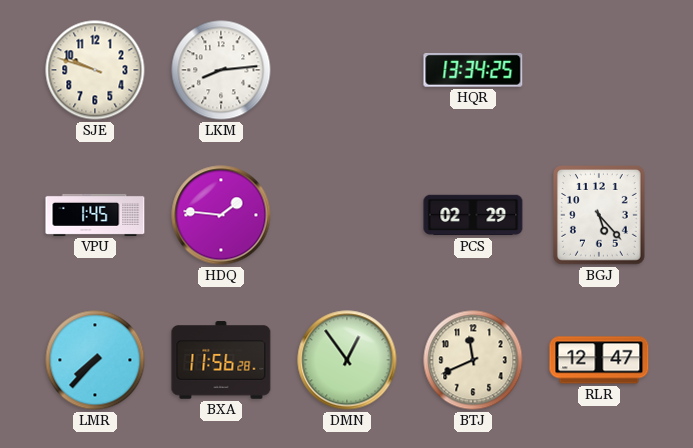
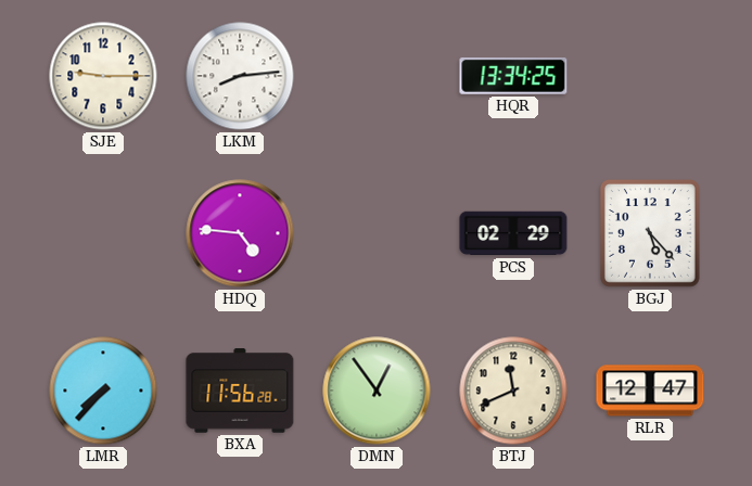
SJE: 9:48 -> 9:15
VPU: 1:45 -> none
HDQ: 1:46 -> 4:46
